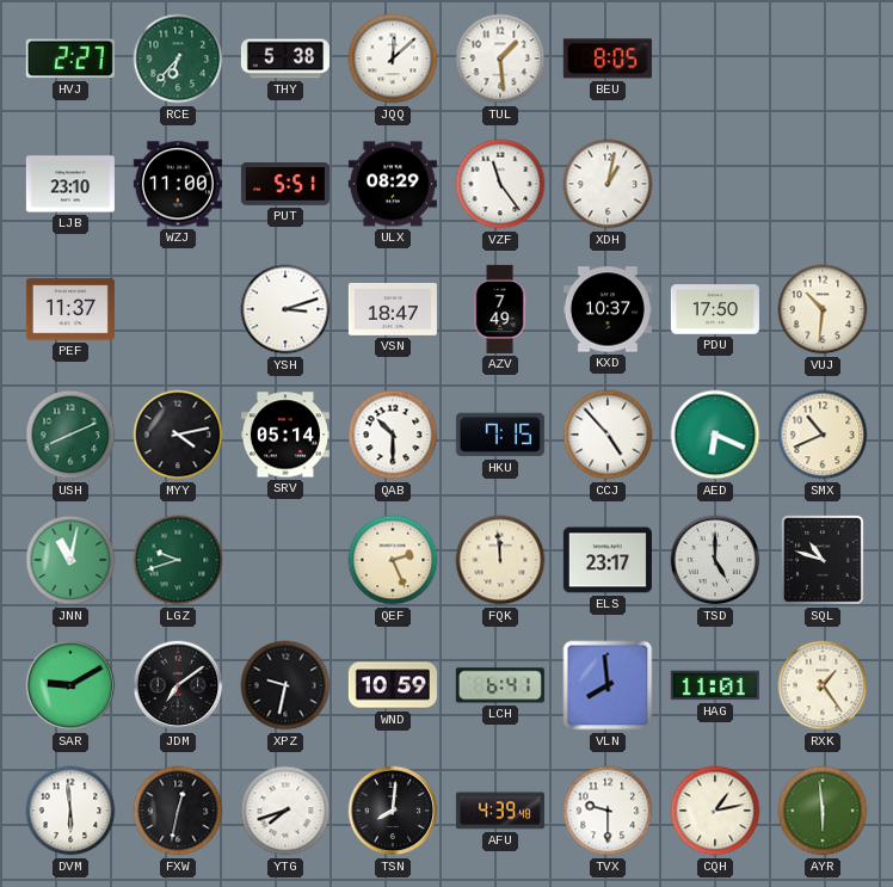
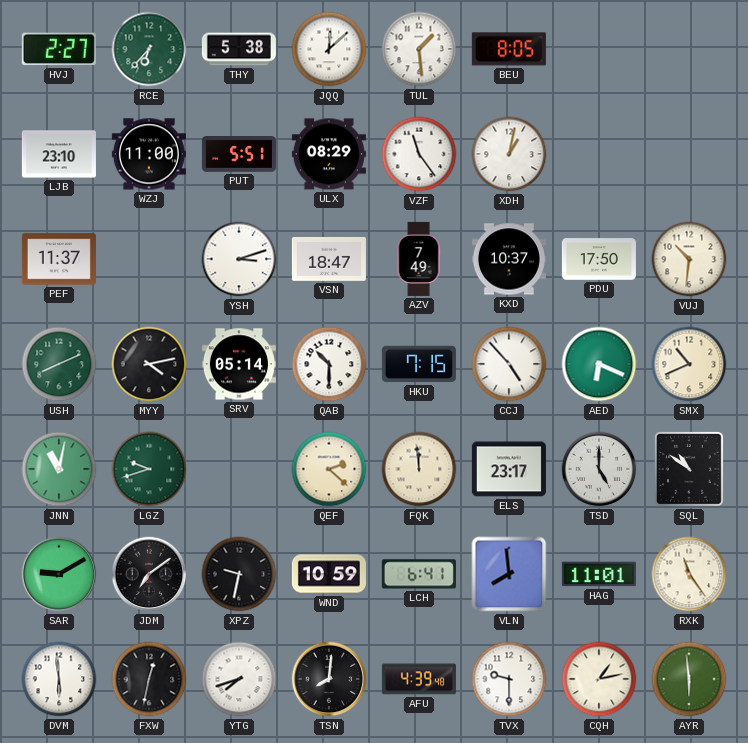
QEF: 2:26 -> 2:22
SQL: 10:48 -> 10:51
RXK: 1:24 -> 11:24
